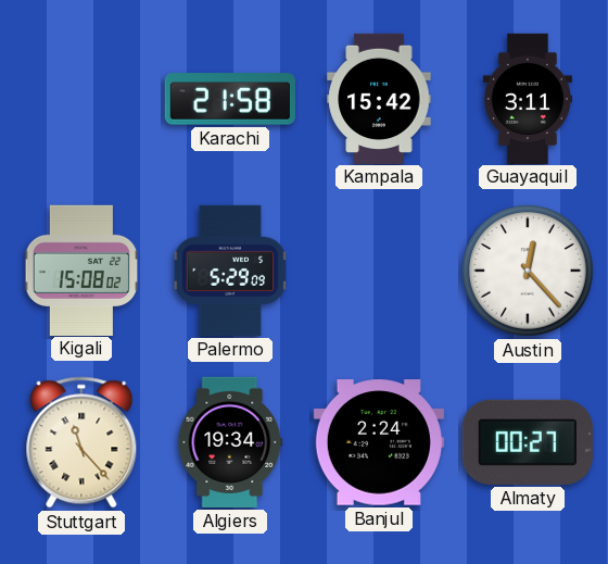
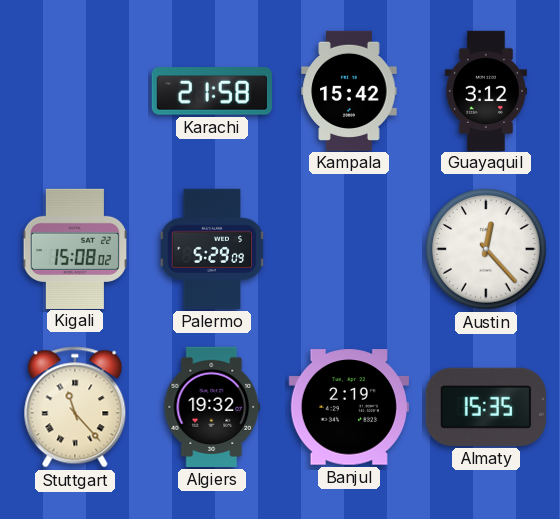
Guayaquil: 3:11 -> 3:12
Algiers: 19:34 -> 19:32
Banjul: 2:24 -> 2:19
Almaty: 00:27 -> 15:35
